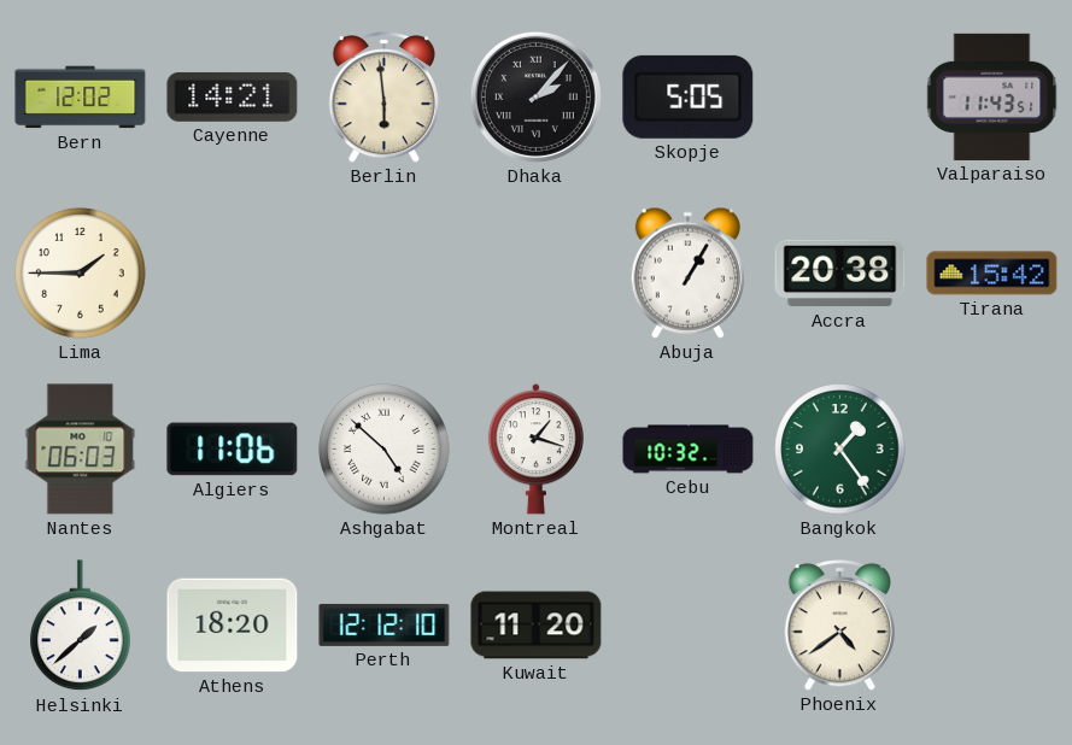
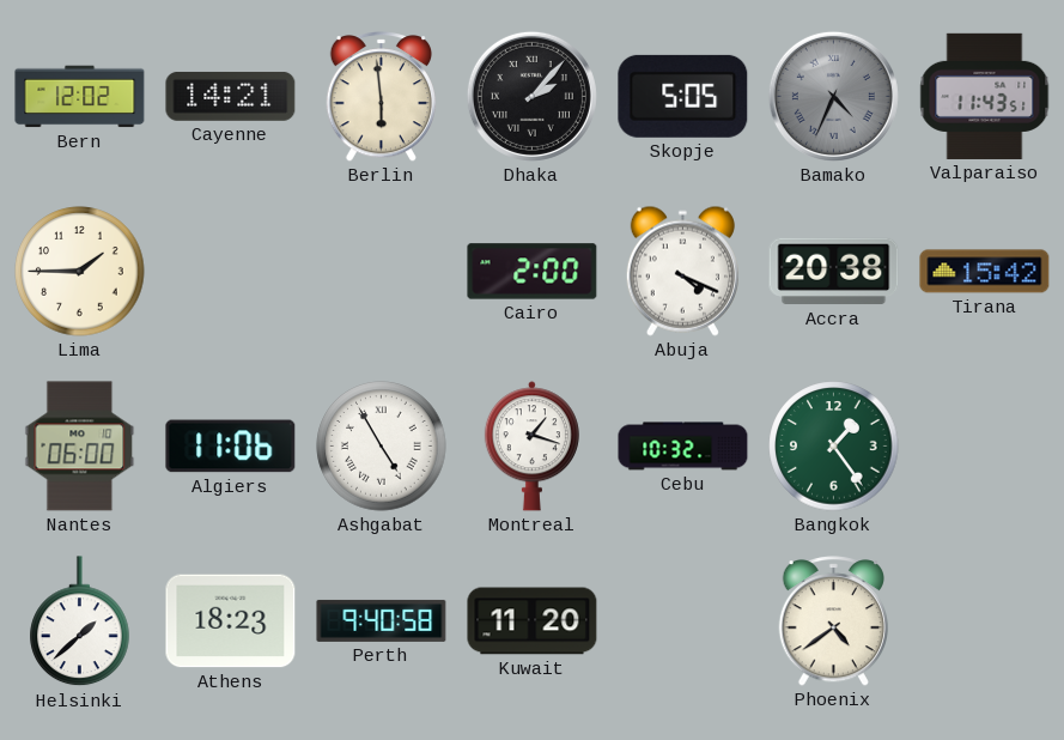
Bamako: none -> 4:34
Cairo: none -> 2:00
Abuja: 1:05 -> 4:19
Nantes: 06:03 -> 06:00
Ashgabat: 4:52 -> 4:55
Athens: 18:20 -> 18:23
Perth: 12:12 -> 9:40
